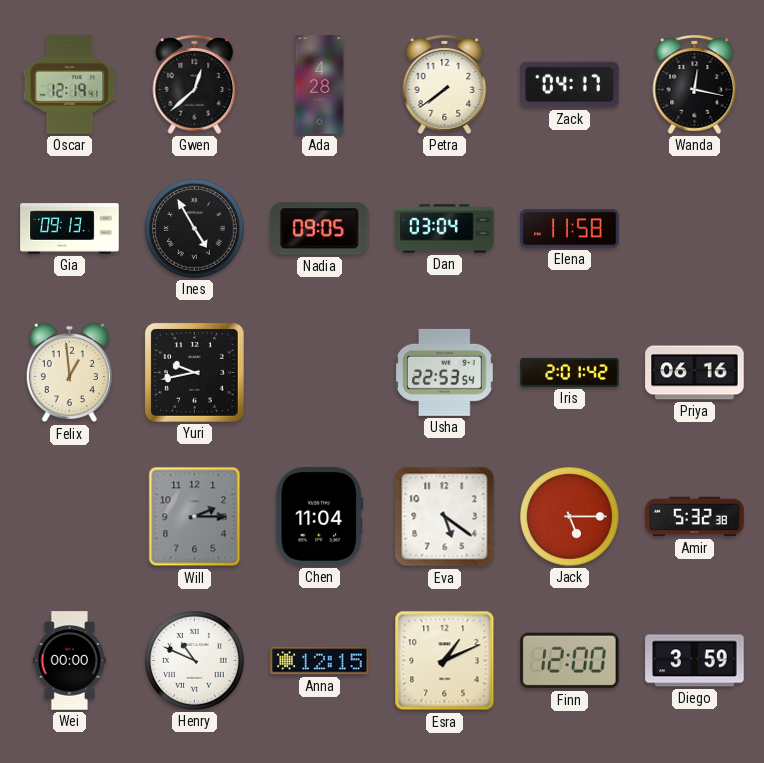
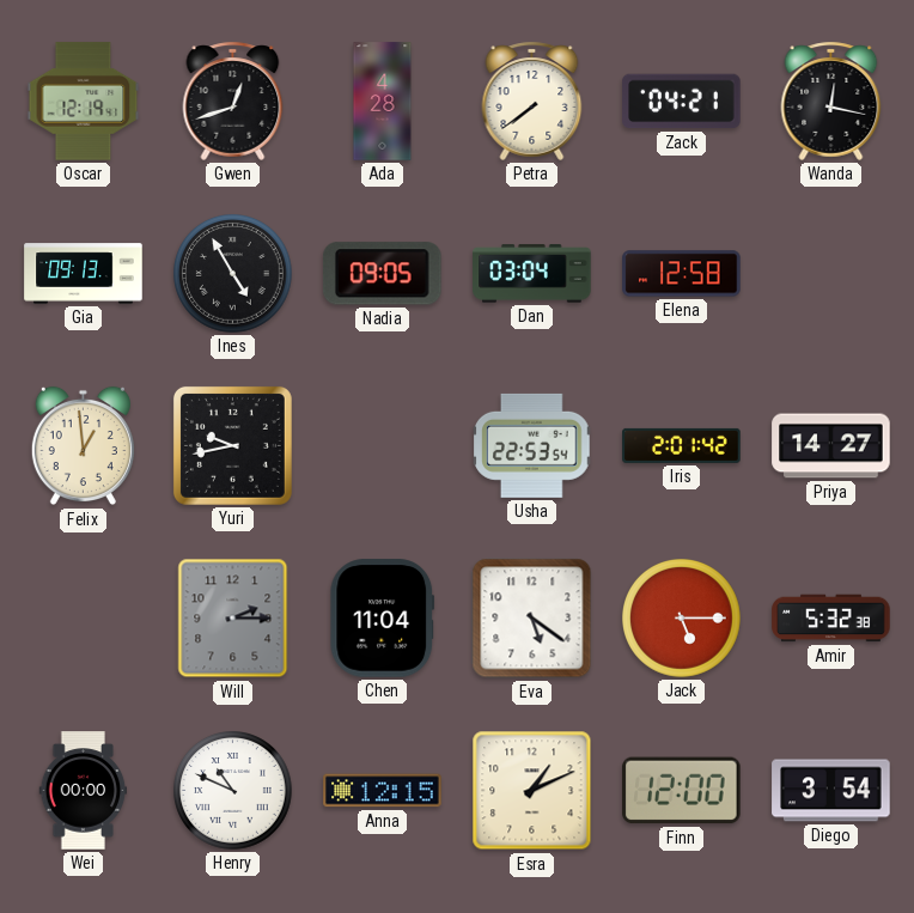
Gwen: 12:38 -> 12:42
Zack: 04:17 -> 04:21
Elena: 11:58 -> 12:58
Priya: 06:16 -> 14:27
Diego: 3:59 -> 3:54
